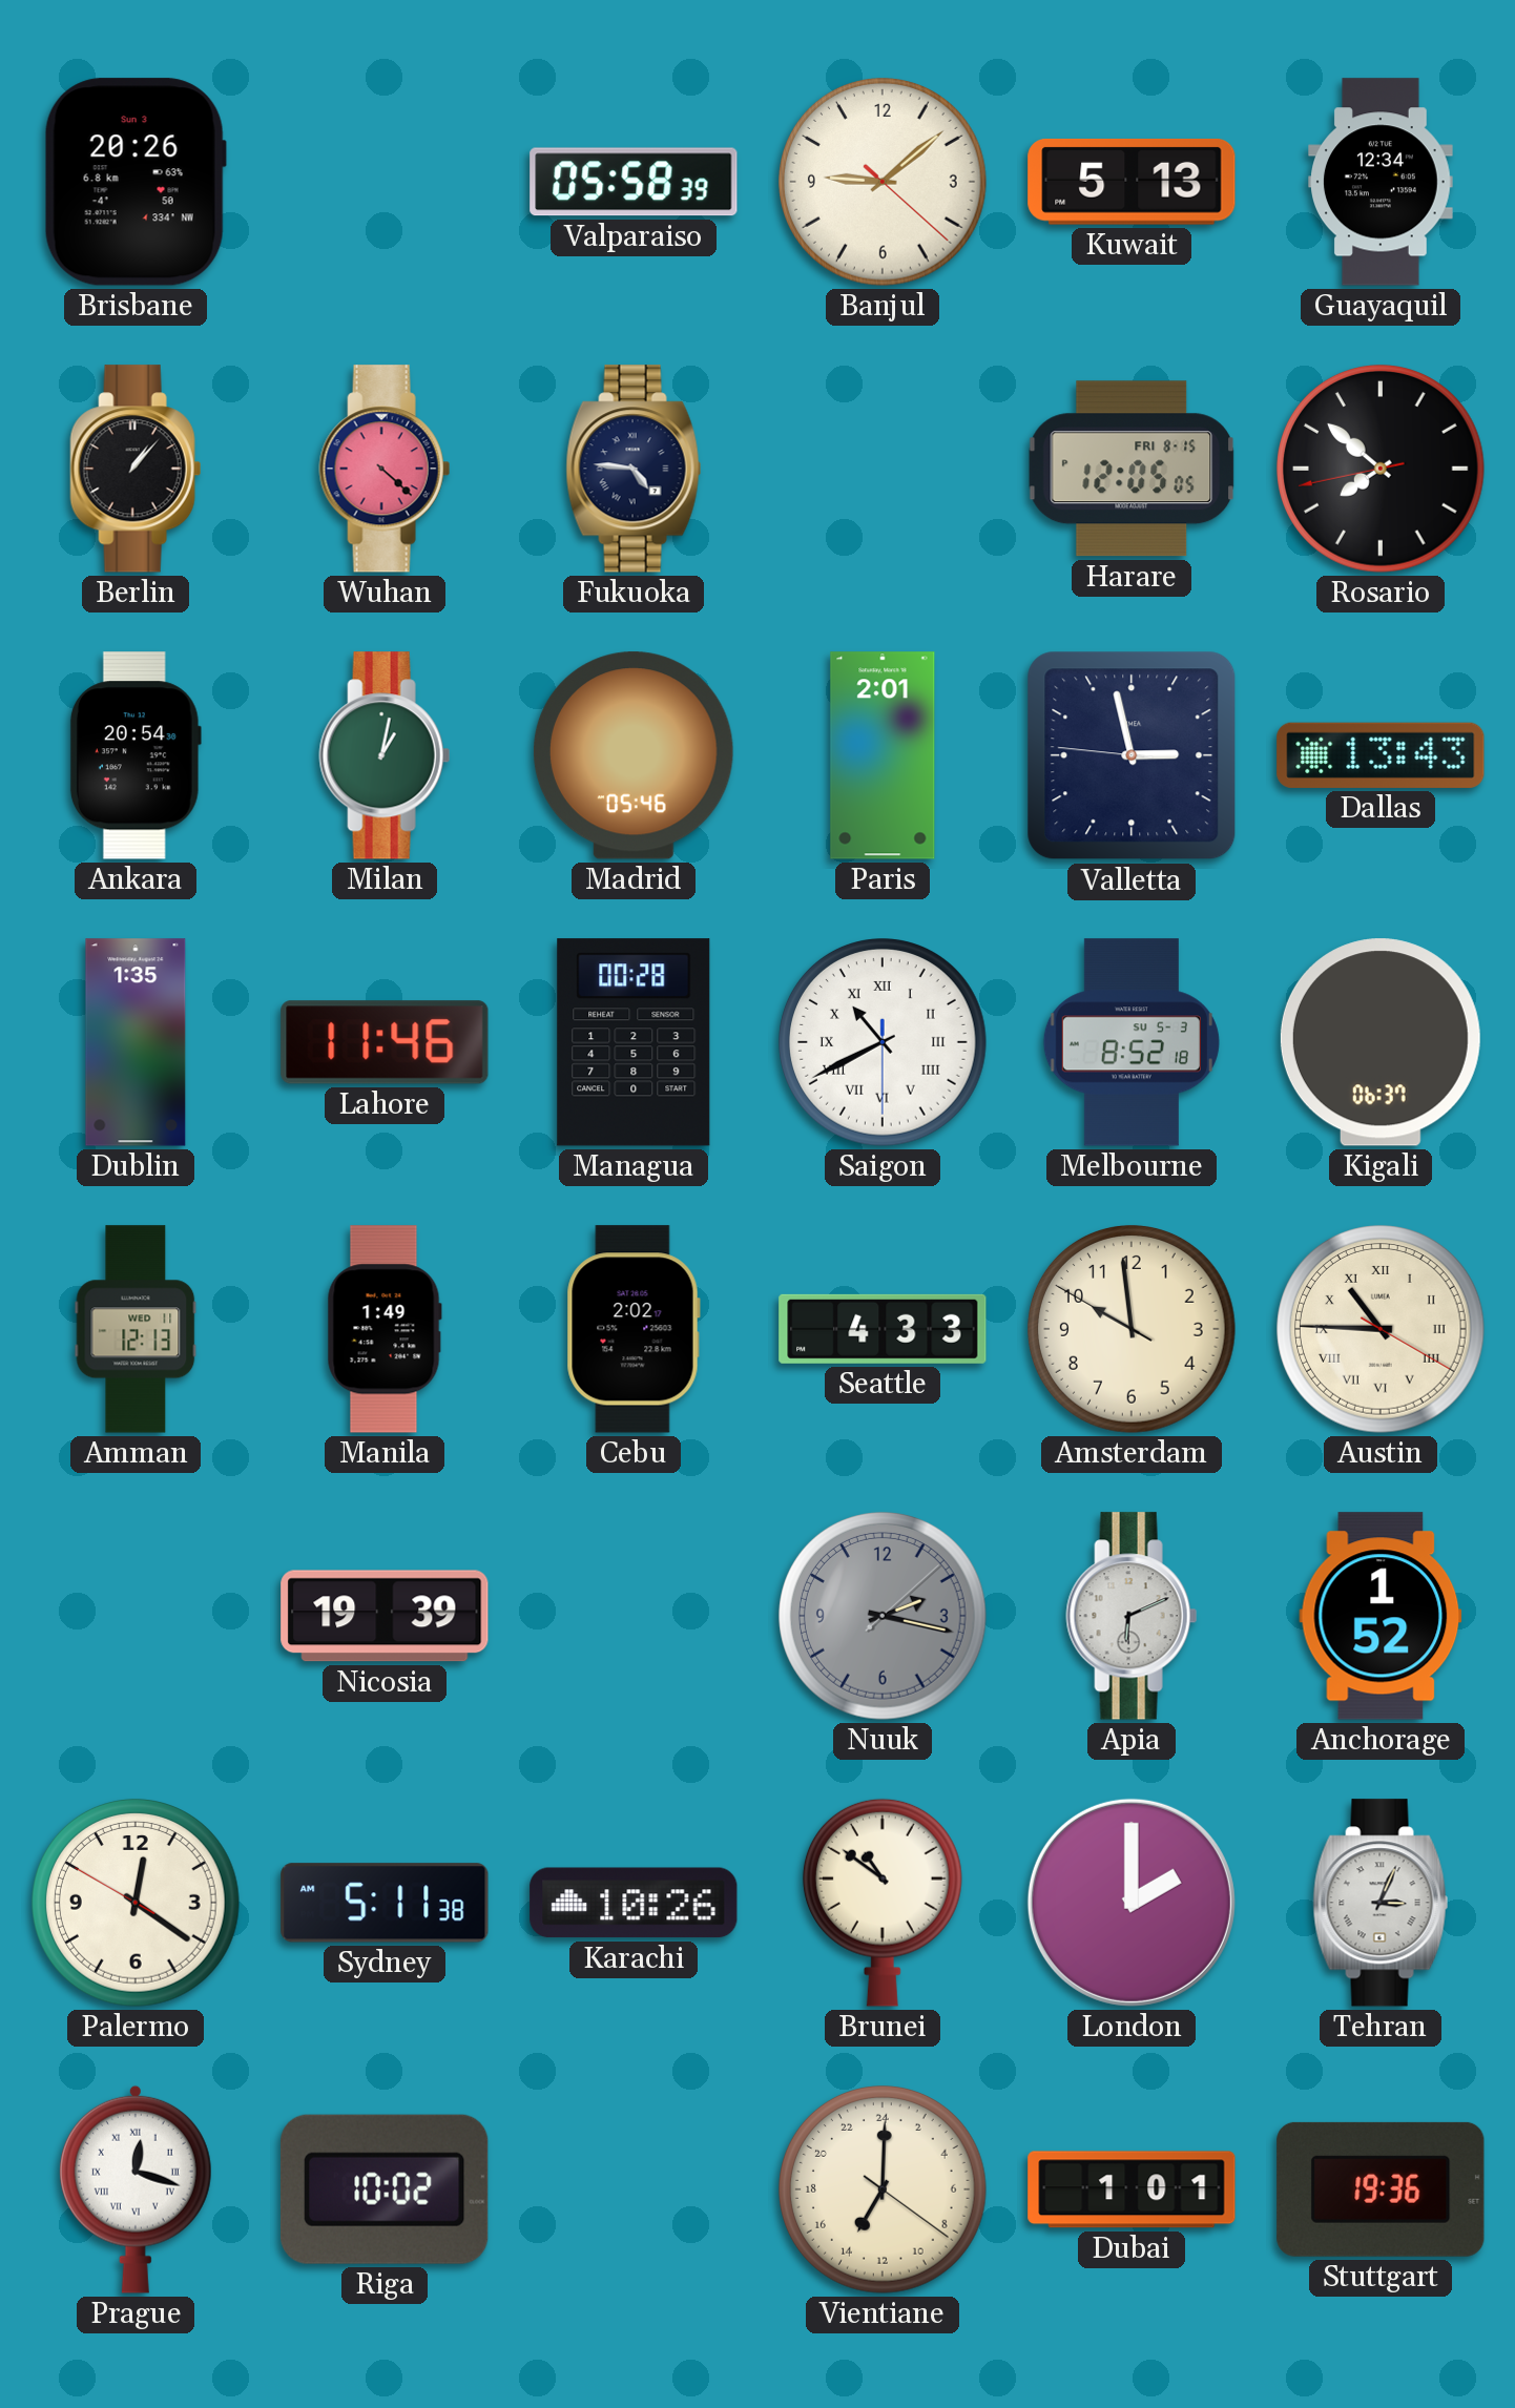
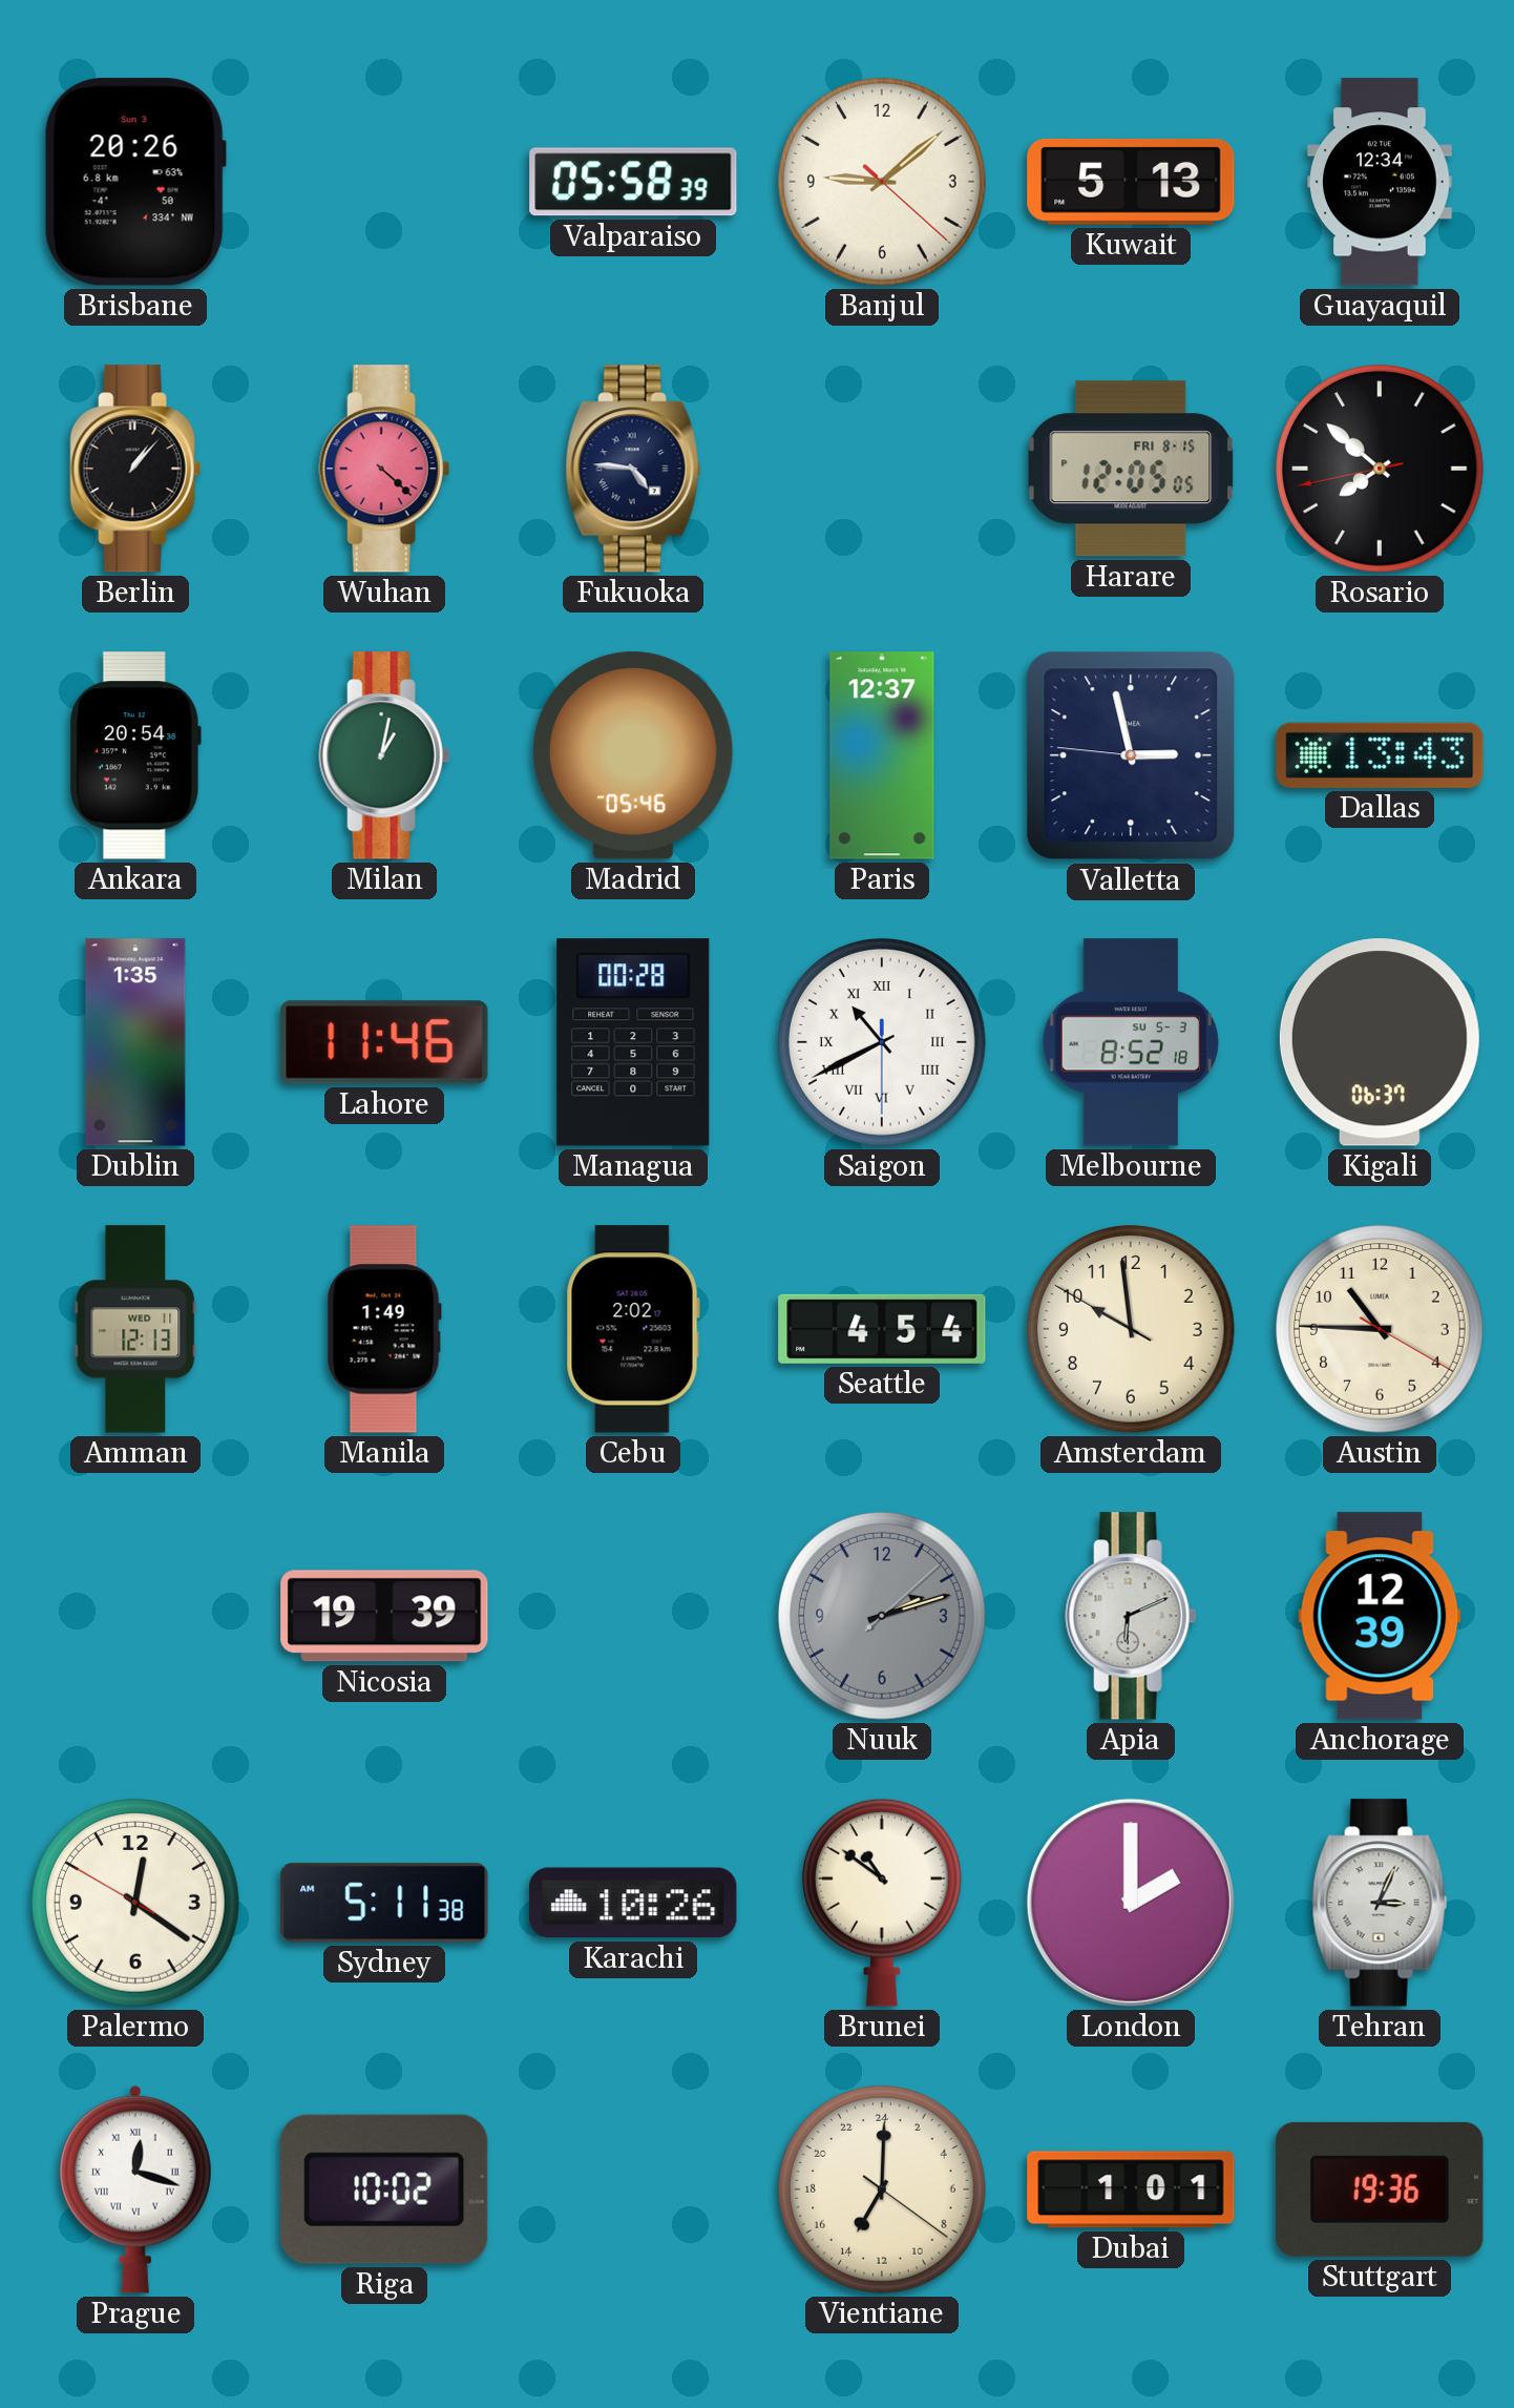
Paris: 2:01 -> 12:37
Seattle: 4:33 -> 4:54
Austin numerals: Roman -> Arabic
Nuuk: 2:17 -> 2:12
Anchorage: 1:52 -> 12:39
